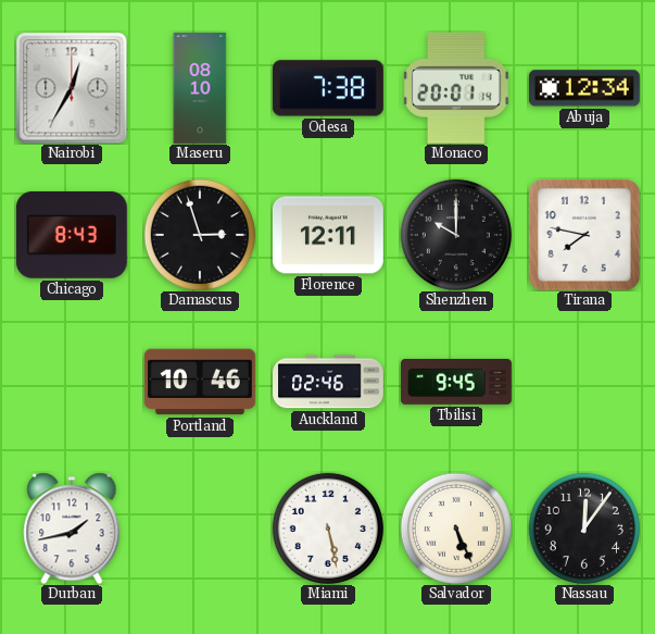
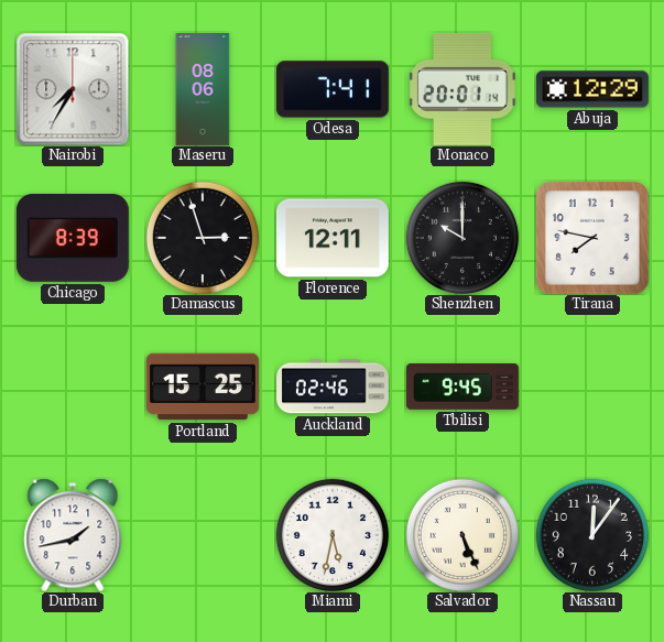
Nairobi: 12:35 -> 7:35
Maseru: 08:10 -> 08:06
Odesa: 7:38 -> 7:41
Abuja: 12:34 -> 12:29
Chicago: 8:43 -> 8:39
Portland: 10:46 -> 15:25
Miami: 5:28 -> 5:32
